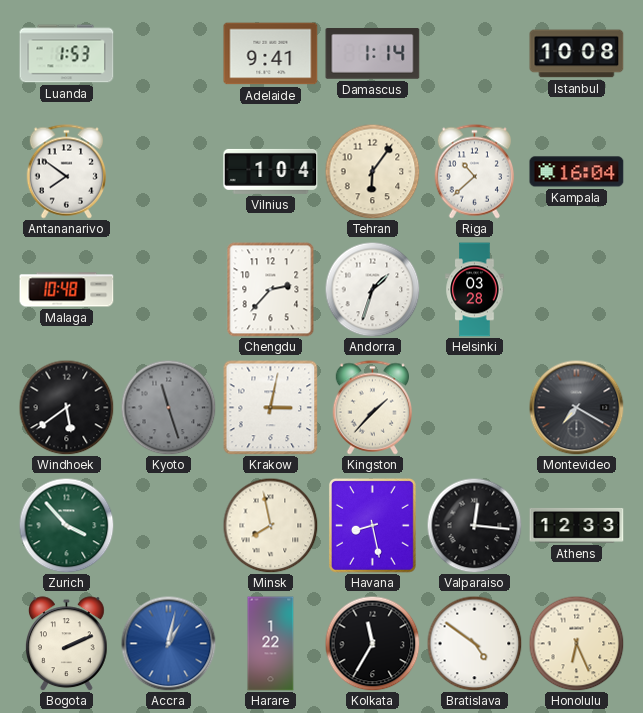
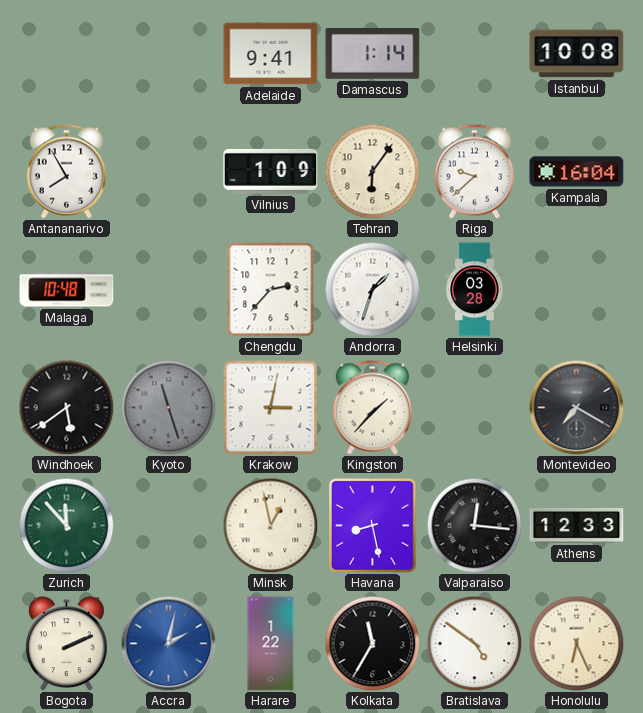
Luanda: 1:53 -> none
Antananarivo: 7:51 -> 7:55
Vilnius: 1:04 -> 1:09
Riga: 10:38 -> 9:38
Zurich: 3:53 -> 11:53
Minsk: 7:58 -> 12:58
Accra: 1:02 -> 2:02
